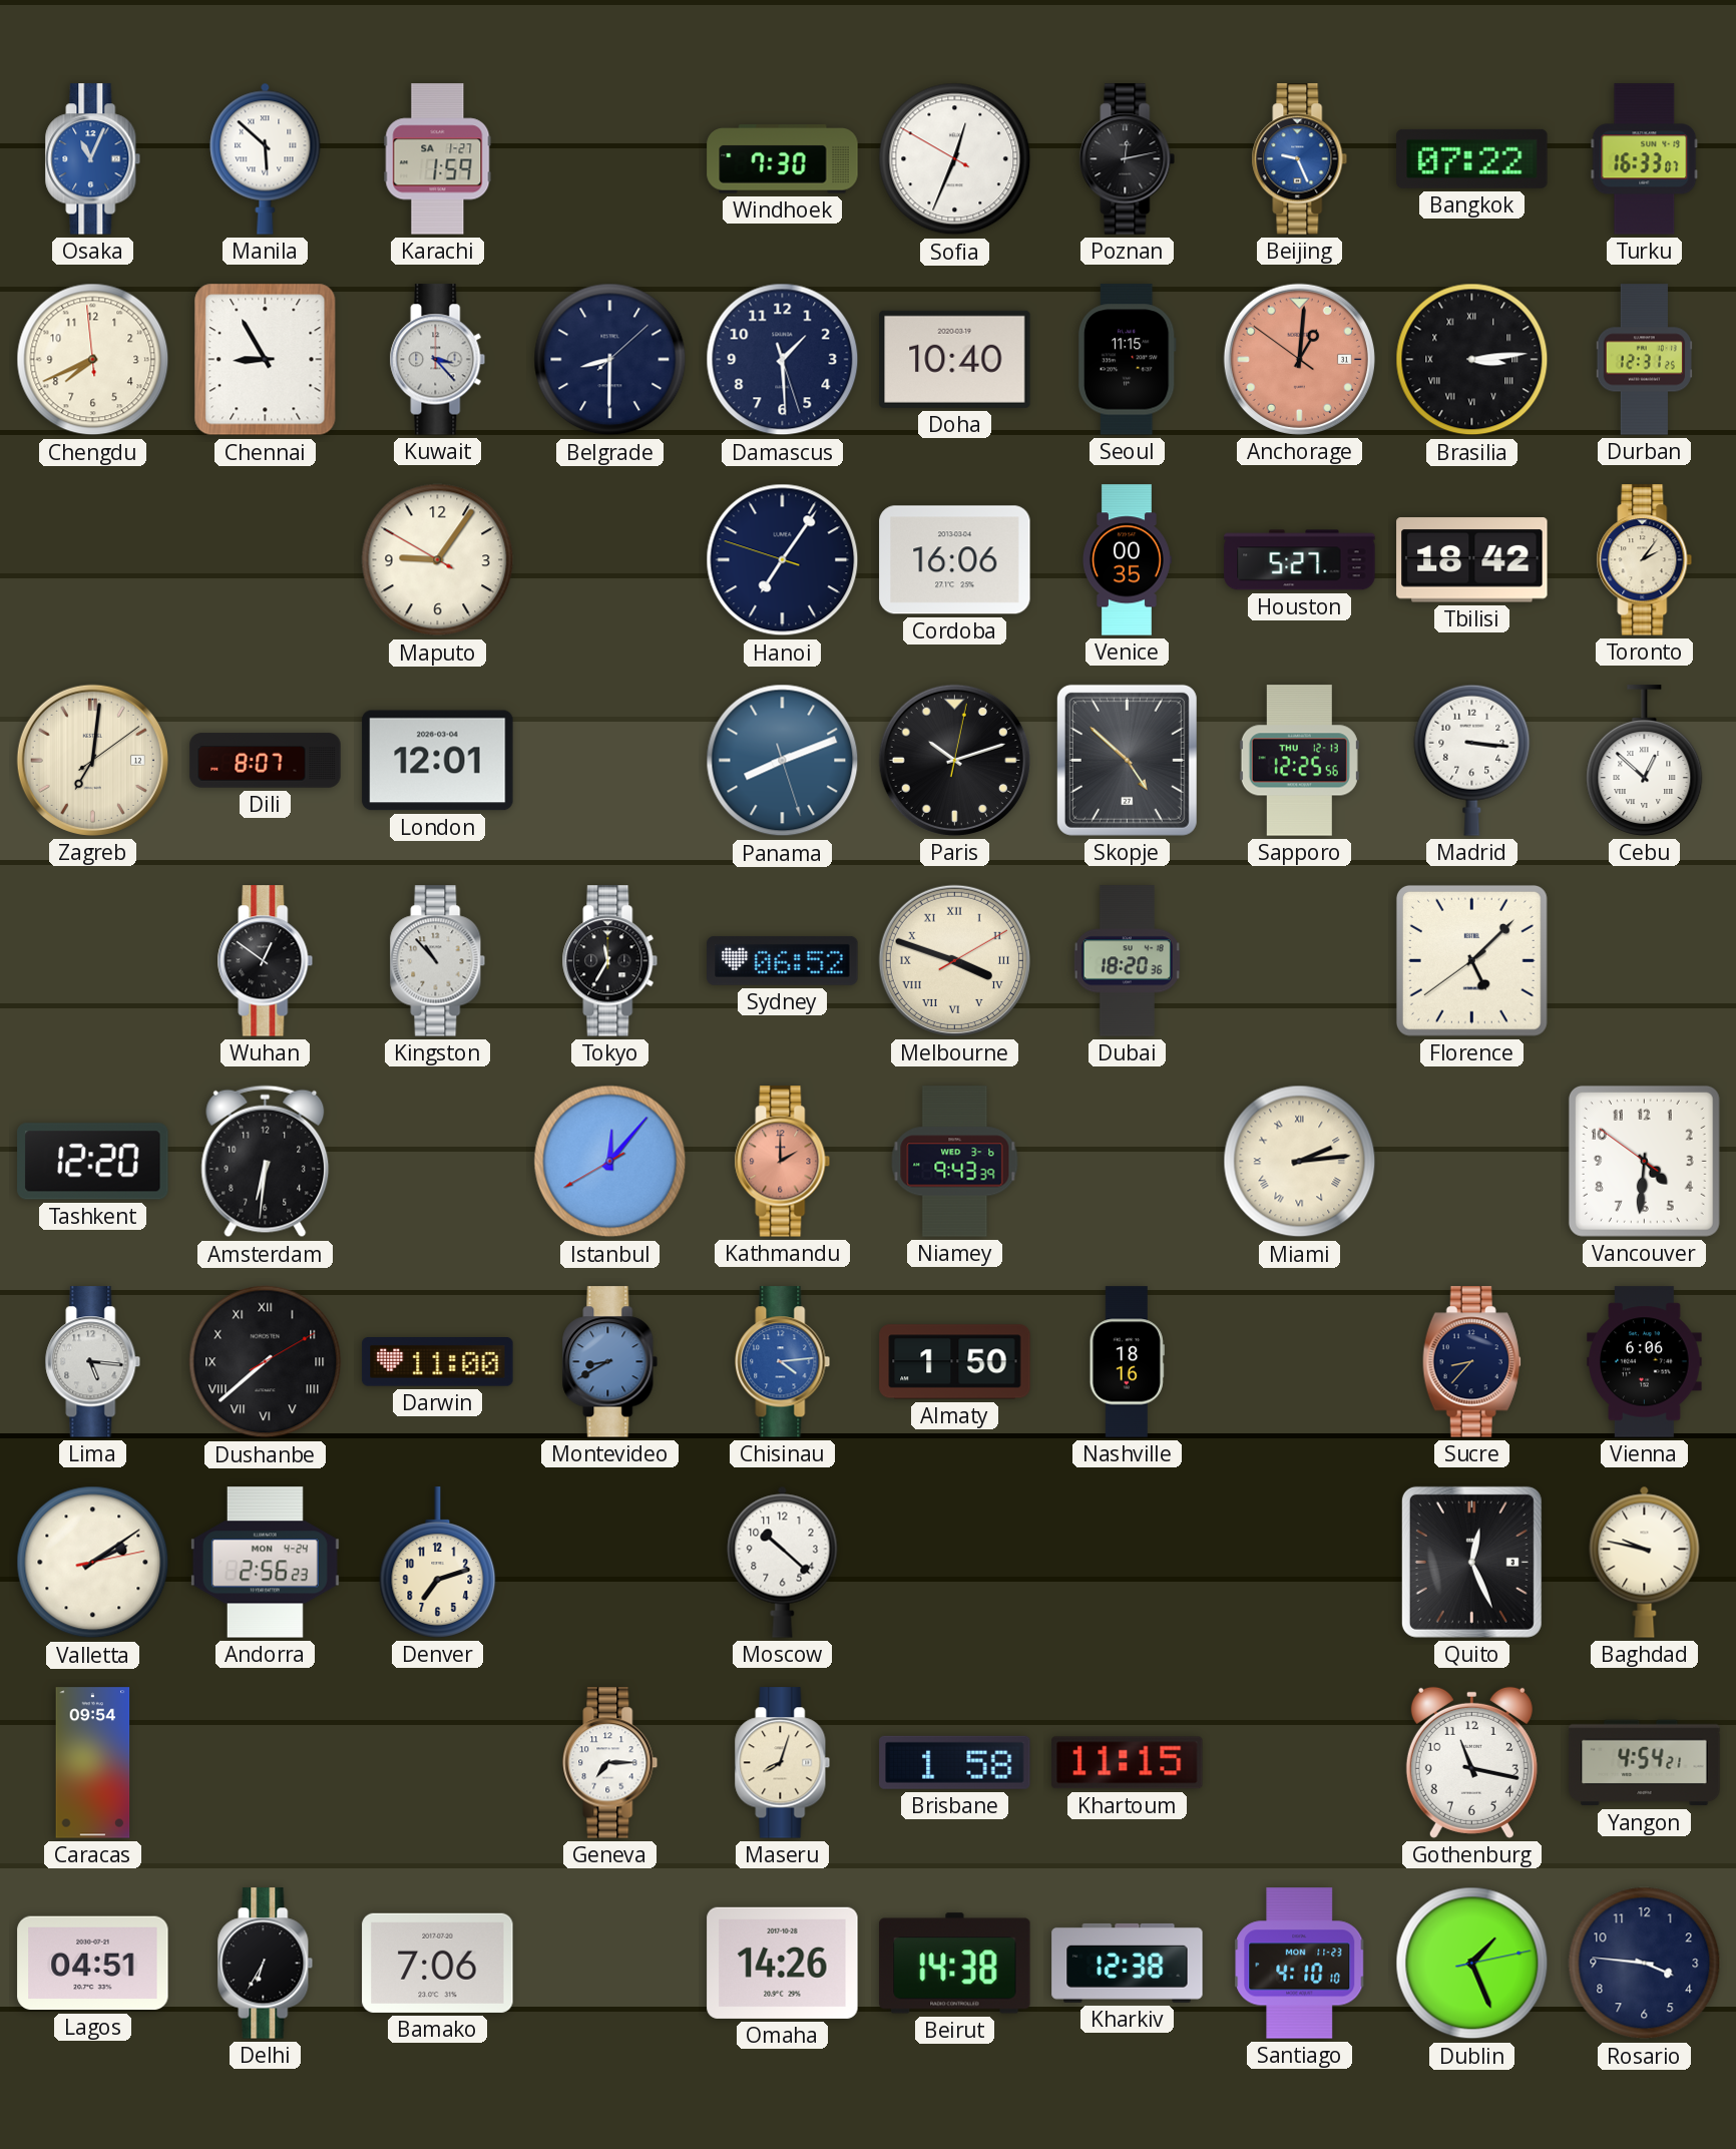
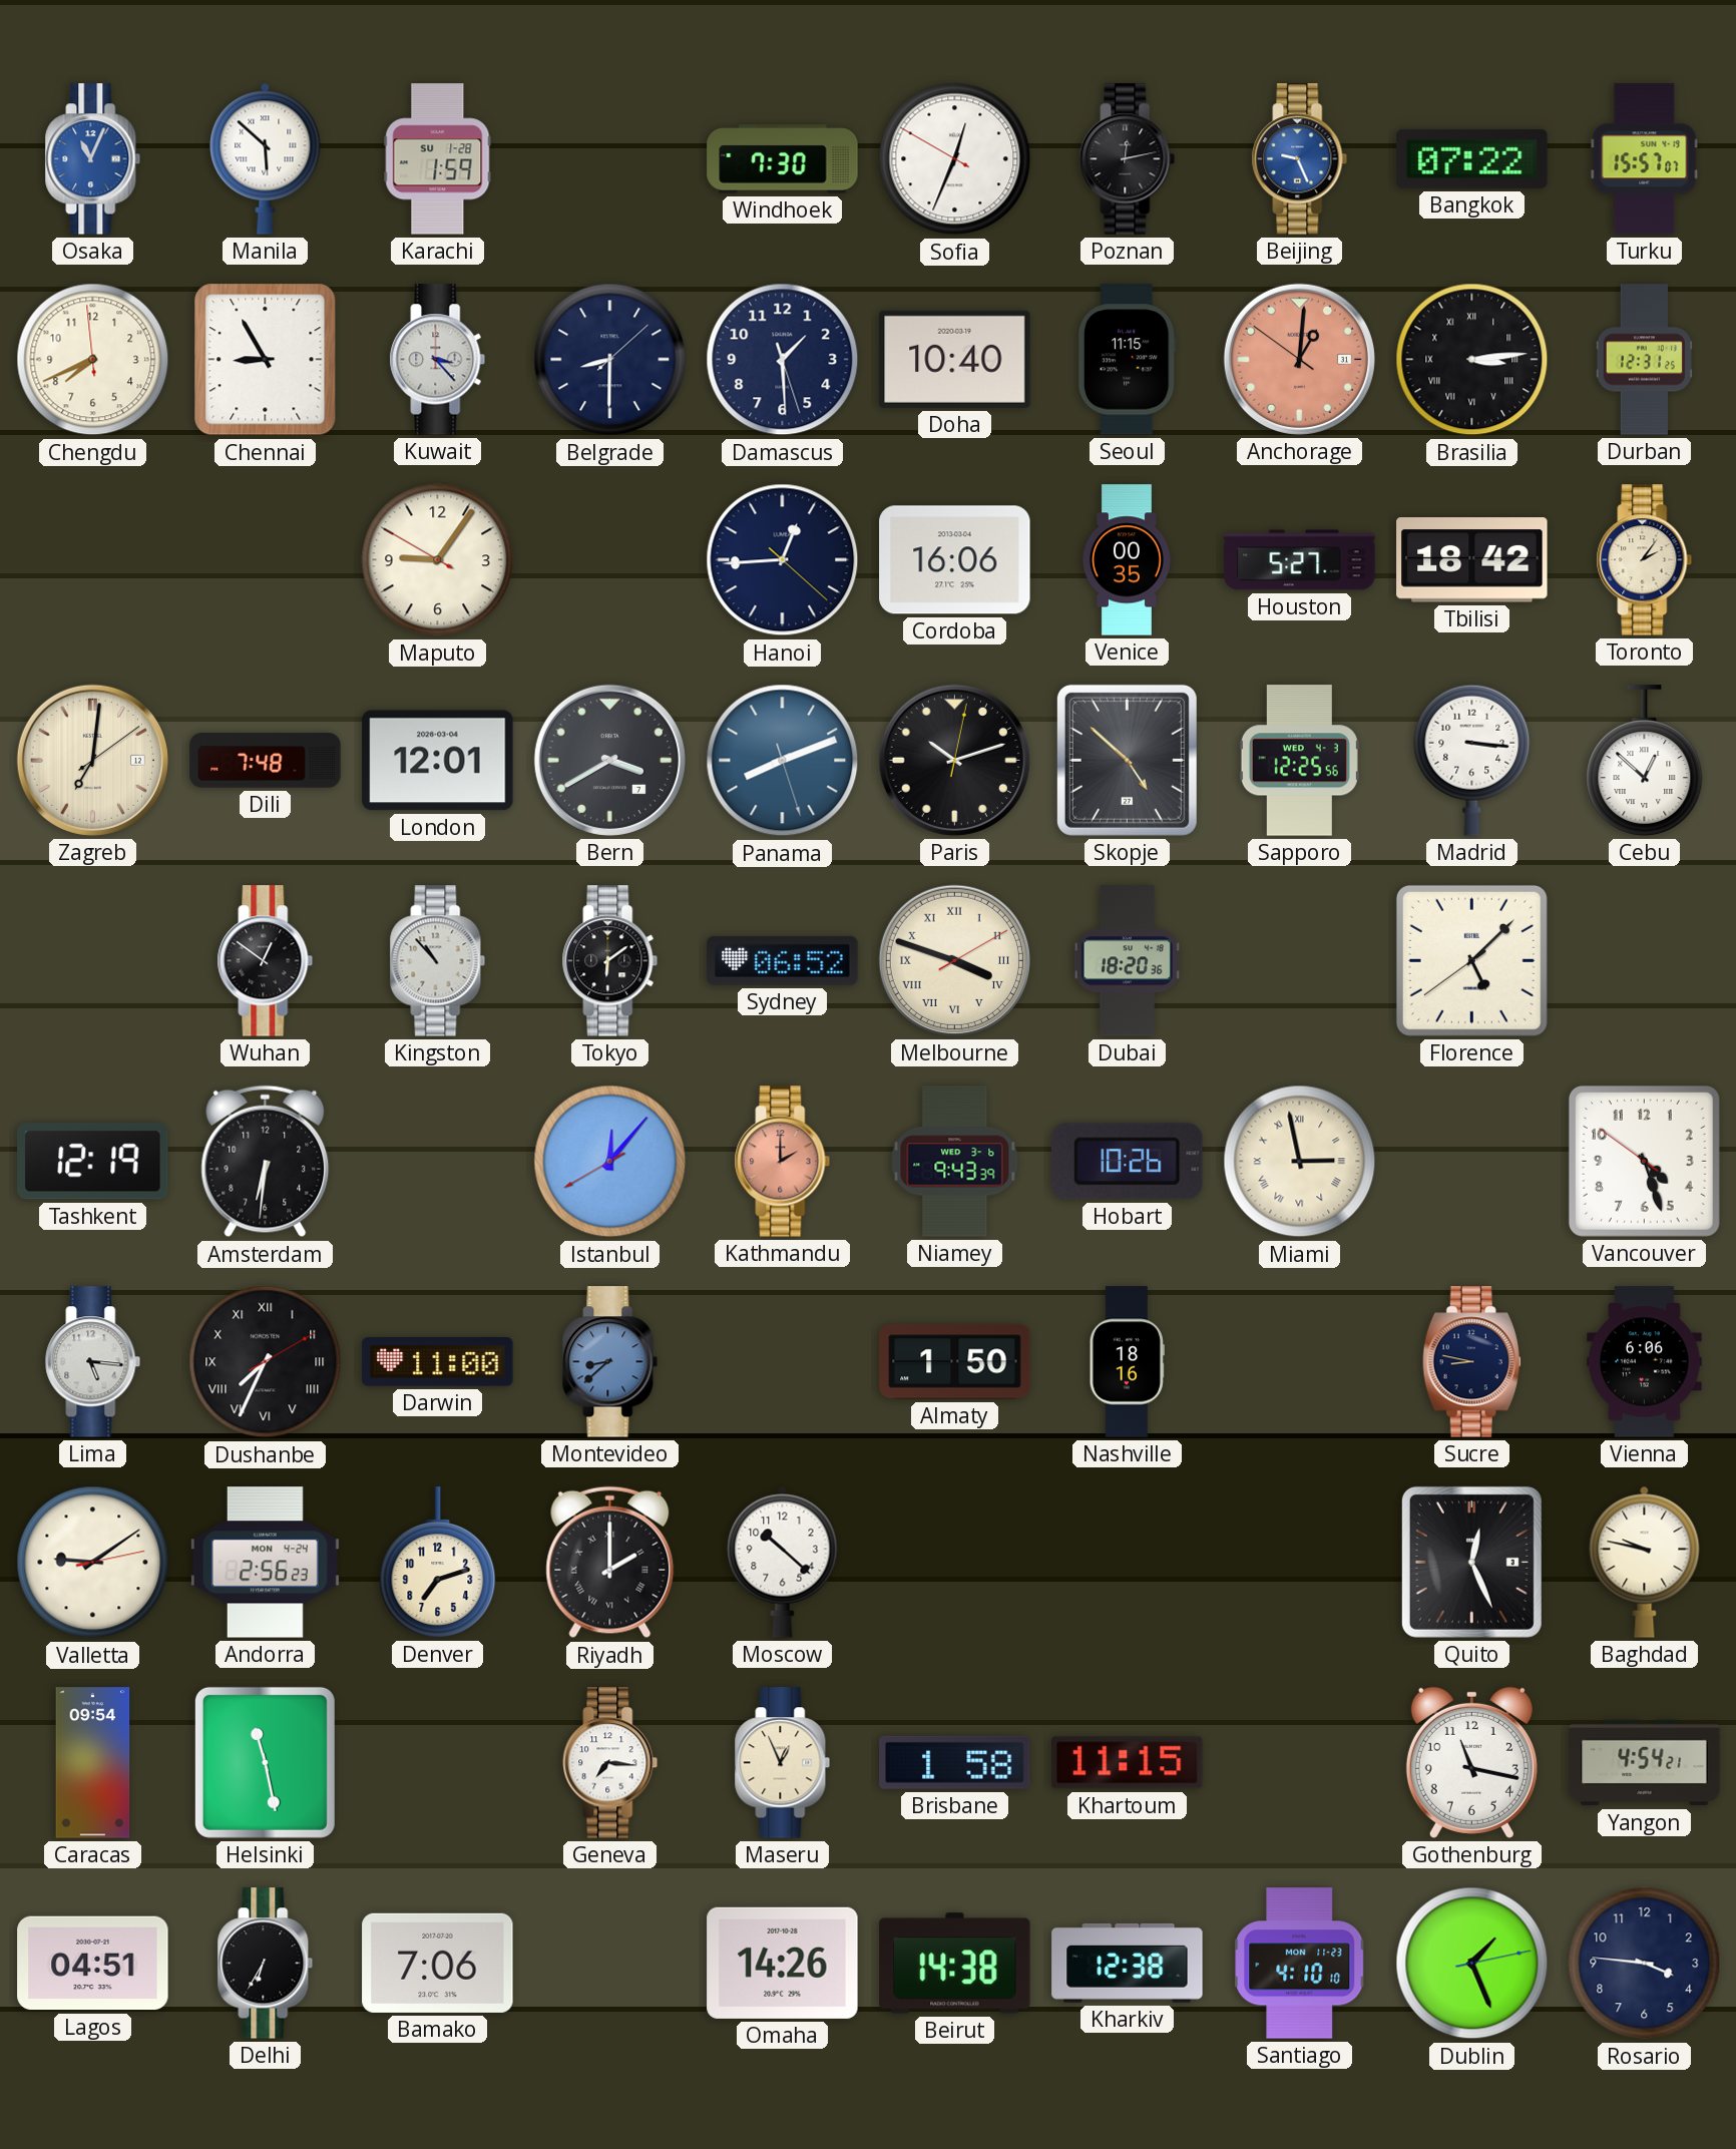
Karachi date: SA 1-27 -> SU 1-28
Turku: 16:33 -> 15:57
Hanoi: 7:05 -> 12:44
Dili: 8:07 -> 7:48
Bern: none -> 3:40
Sapporo date: THU 12-13 -> WED 4-3
Tokyo: 11:35 -> 6:09
Tashkent: 12:20 -> 12:19
Hobart: none -> 10:26
Miami: 2:14 -> 2:58
Vancouver: 4:30 -> 4:26
Dushanbe: 7:38 -> 7:34
Montevideo: 8:40 -> 8:38
Chisinau: 4:14 -> none
Sucre: 8:37 -> 8:47
Valletta: 2:09 -> 9:09
Riyadh: none -> 2:00
Helsinki: none -> 11:28
Geneva: 7:15 -> 7:16
Maseru: 8:03 -> 12:56
